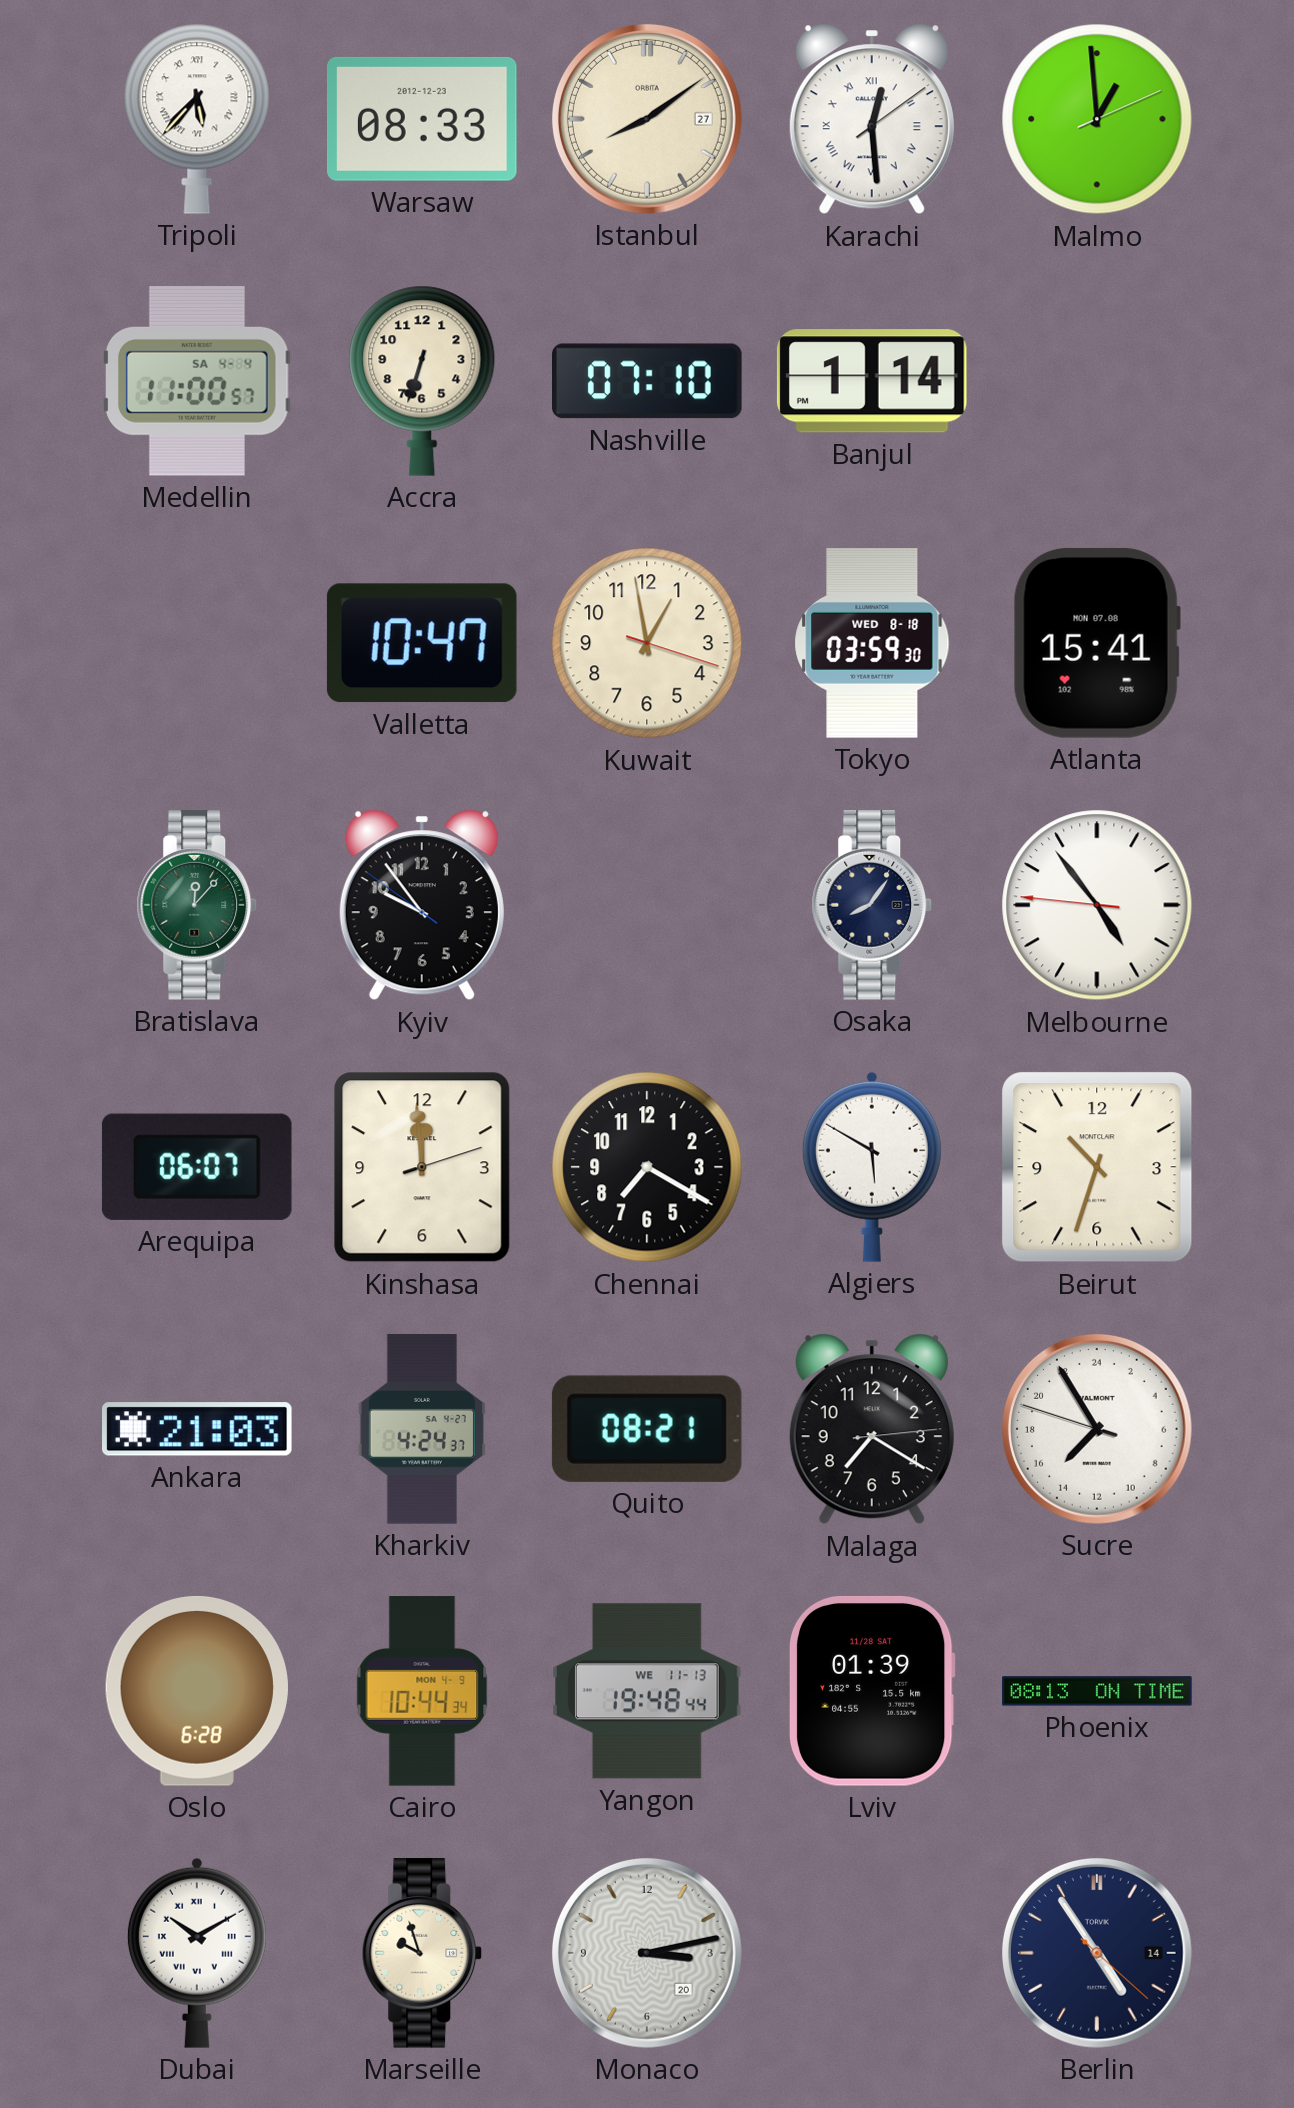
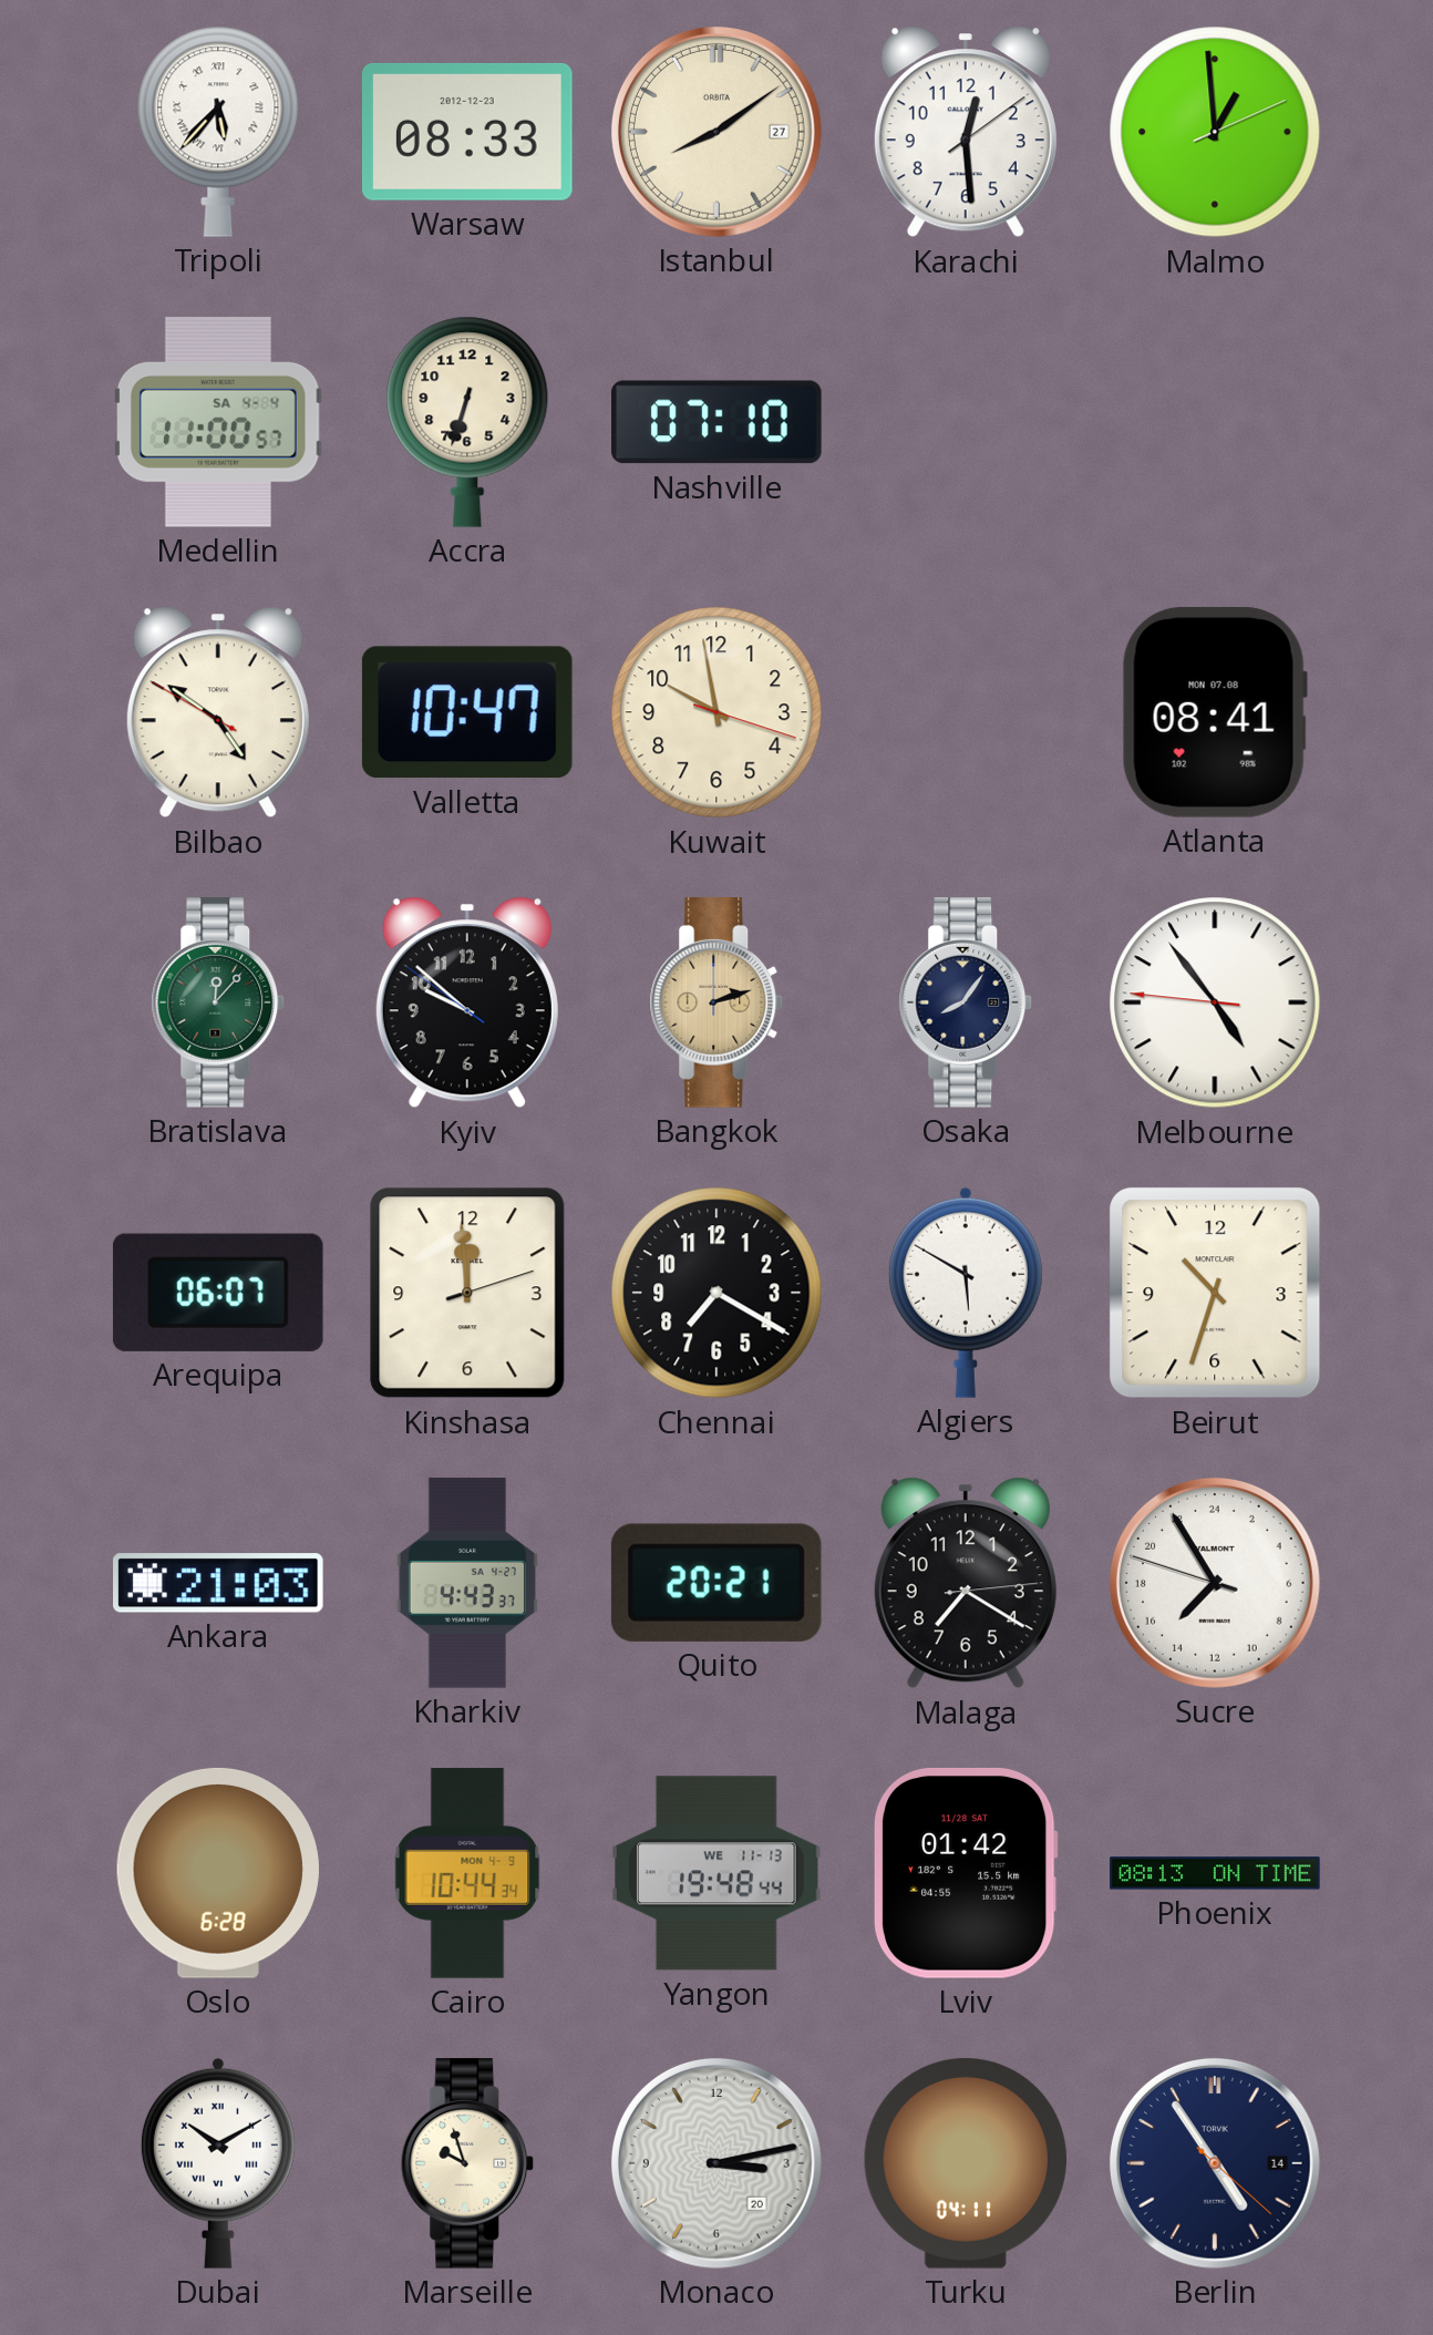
Karachi numerals: Roman -> Arabic
Banjul: 1:14 -> none
Bilbao: none -> 4:50
Kuwait: 12:58 -> 9:58
Tokyo: 03:59 -> none
Atlanta: 15:41 -> 08:41
Kyiv: 9:53 -> 9:51
Bangkok: none -> 2:12
Kharkiv: 4:24 -> 4:43
Quito: 08:21 -> 20:21
Lviv: 01:39 -> 01:42
Turku: none -> 04:11
